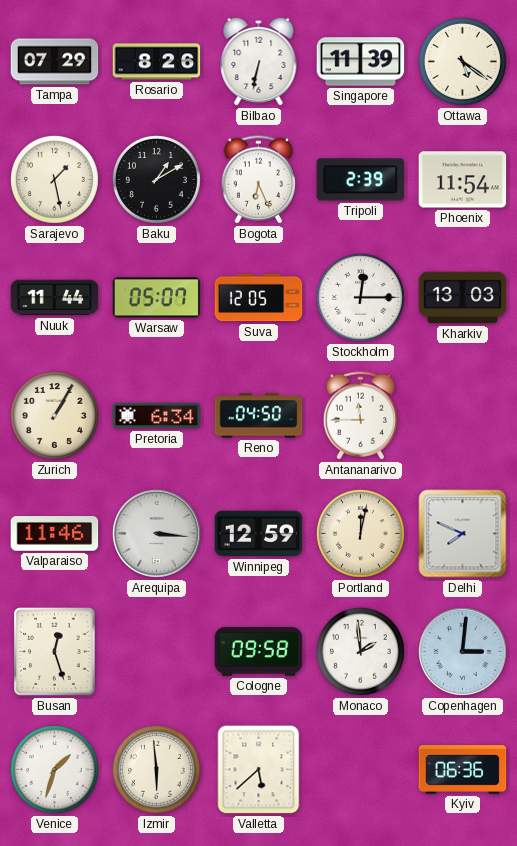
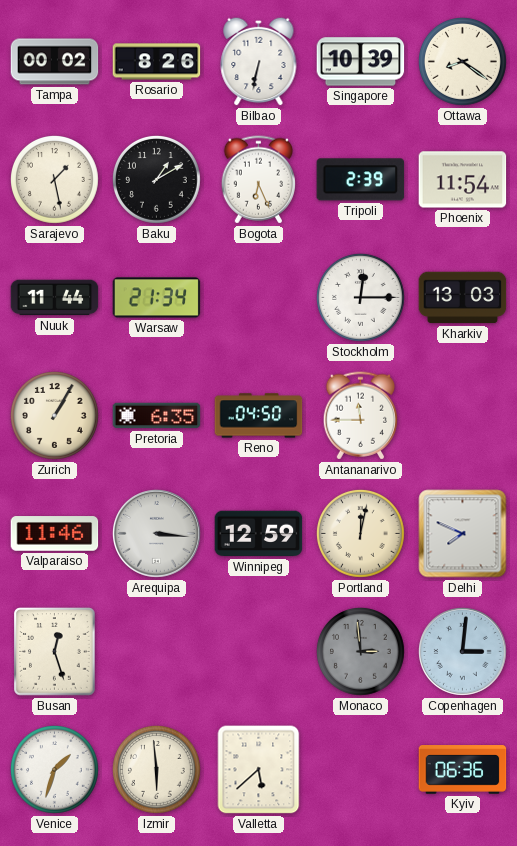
Tampa: 07:29 -> 00:02
Singapore: 11:39 -> 10:39
Ottawa: 5:21 -> 8:21
Warsaw: 05:07 -> 21:34
Suva: 12:05 -> none
Pretoria: 6:34 -> 6:35
Cologne: 09:58 -> none
Monaco: 1:59 -> 2:59
Monaco dial: white -> grey
